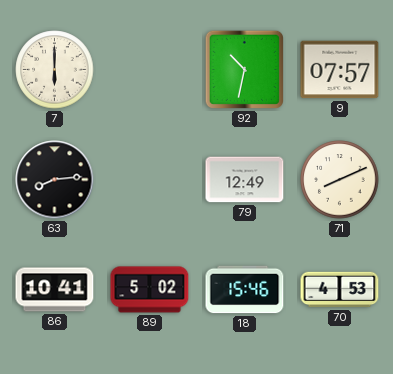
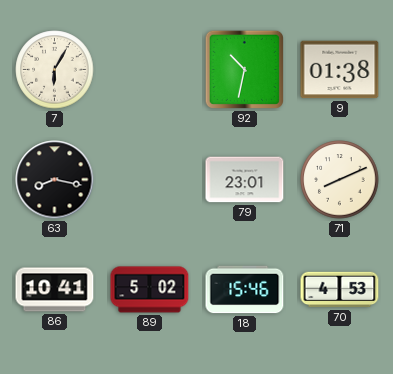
7: 6:00 -> 6:05
9: 07:57 -> 01:38
63: 8:14 -> 8:17
79: 12:49 -> 23:01
